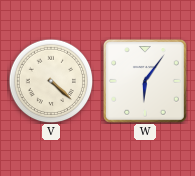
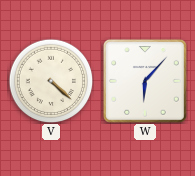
W: 6:06 -> 6:07
